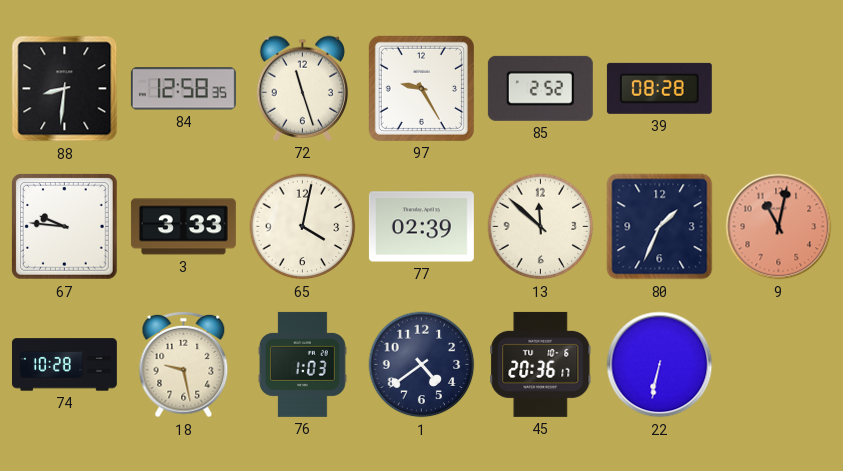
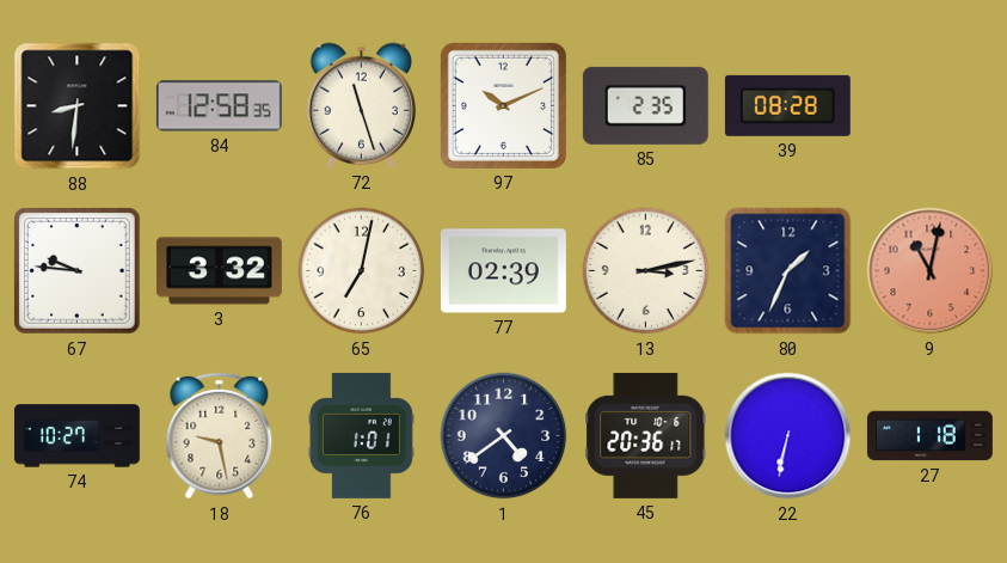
97: 9:25 -> 10:11
85: 2:52 -> 2:35
3: 3:33 -> 3:32
65: 4:02 -> 7:02
13: 11:52 -> 3:13
74: 10:28 -> 10:27
76: 1:03 -> 1:01
27: none -> 1:18
